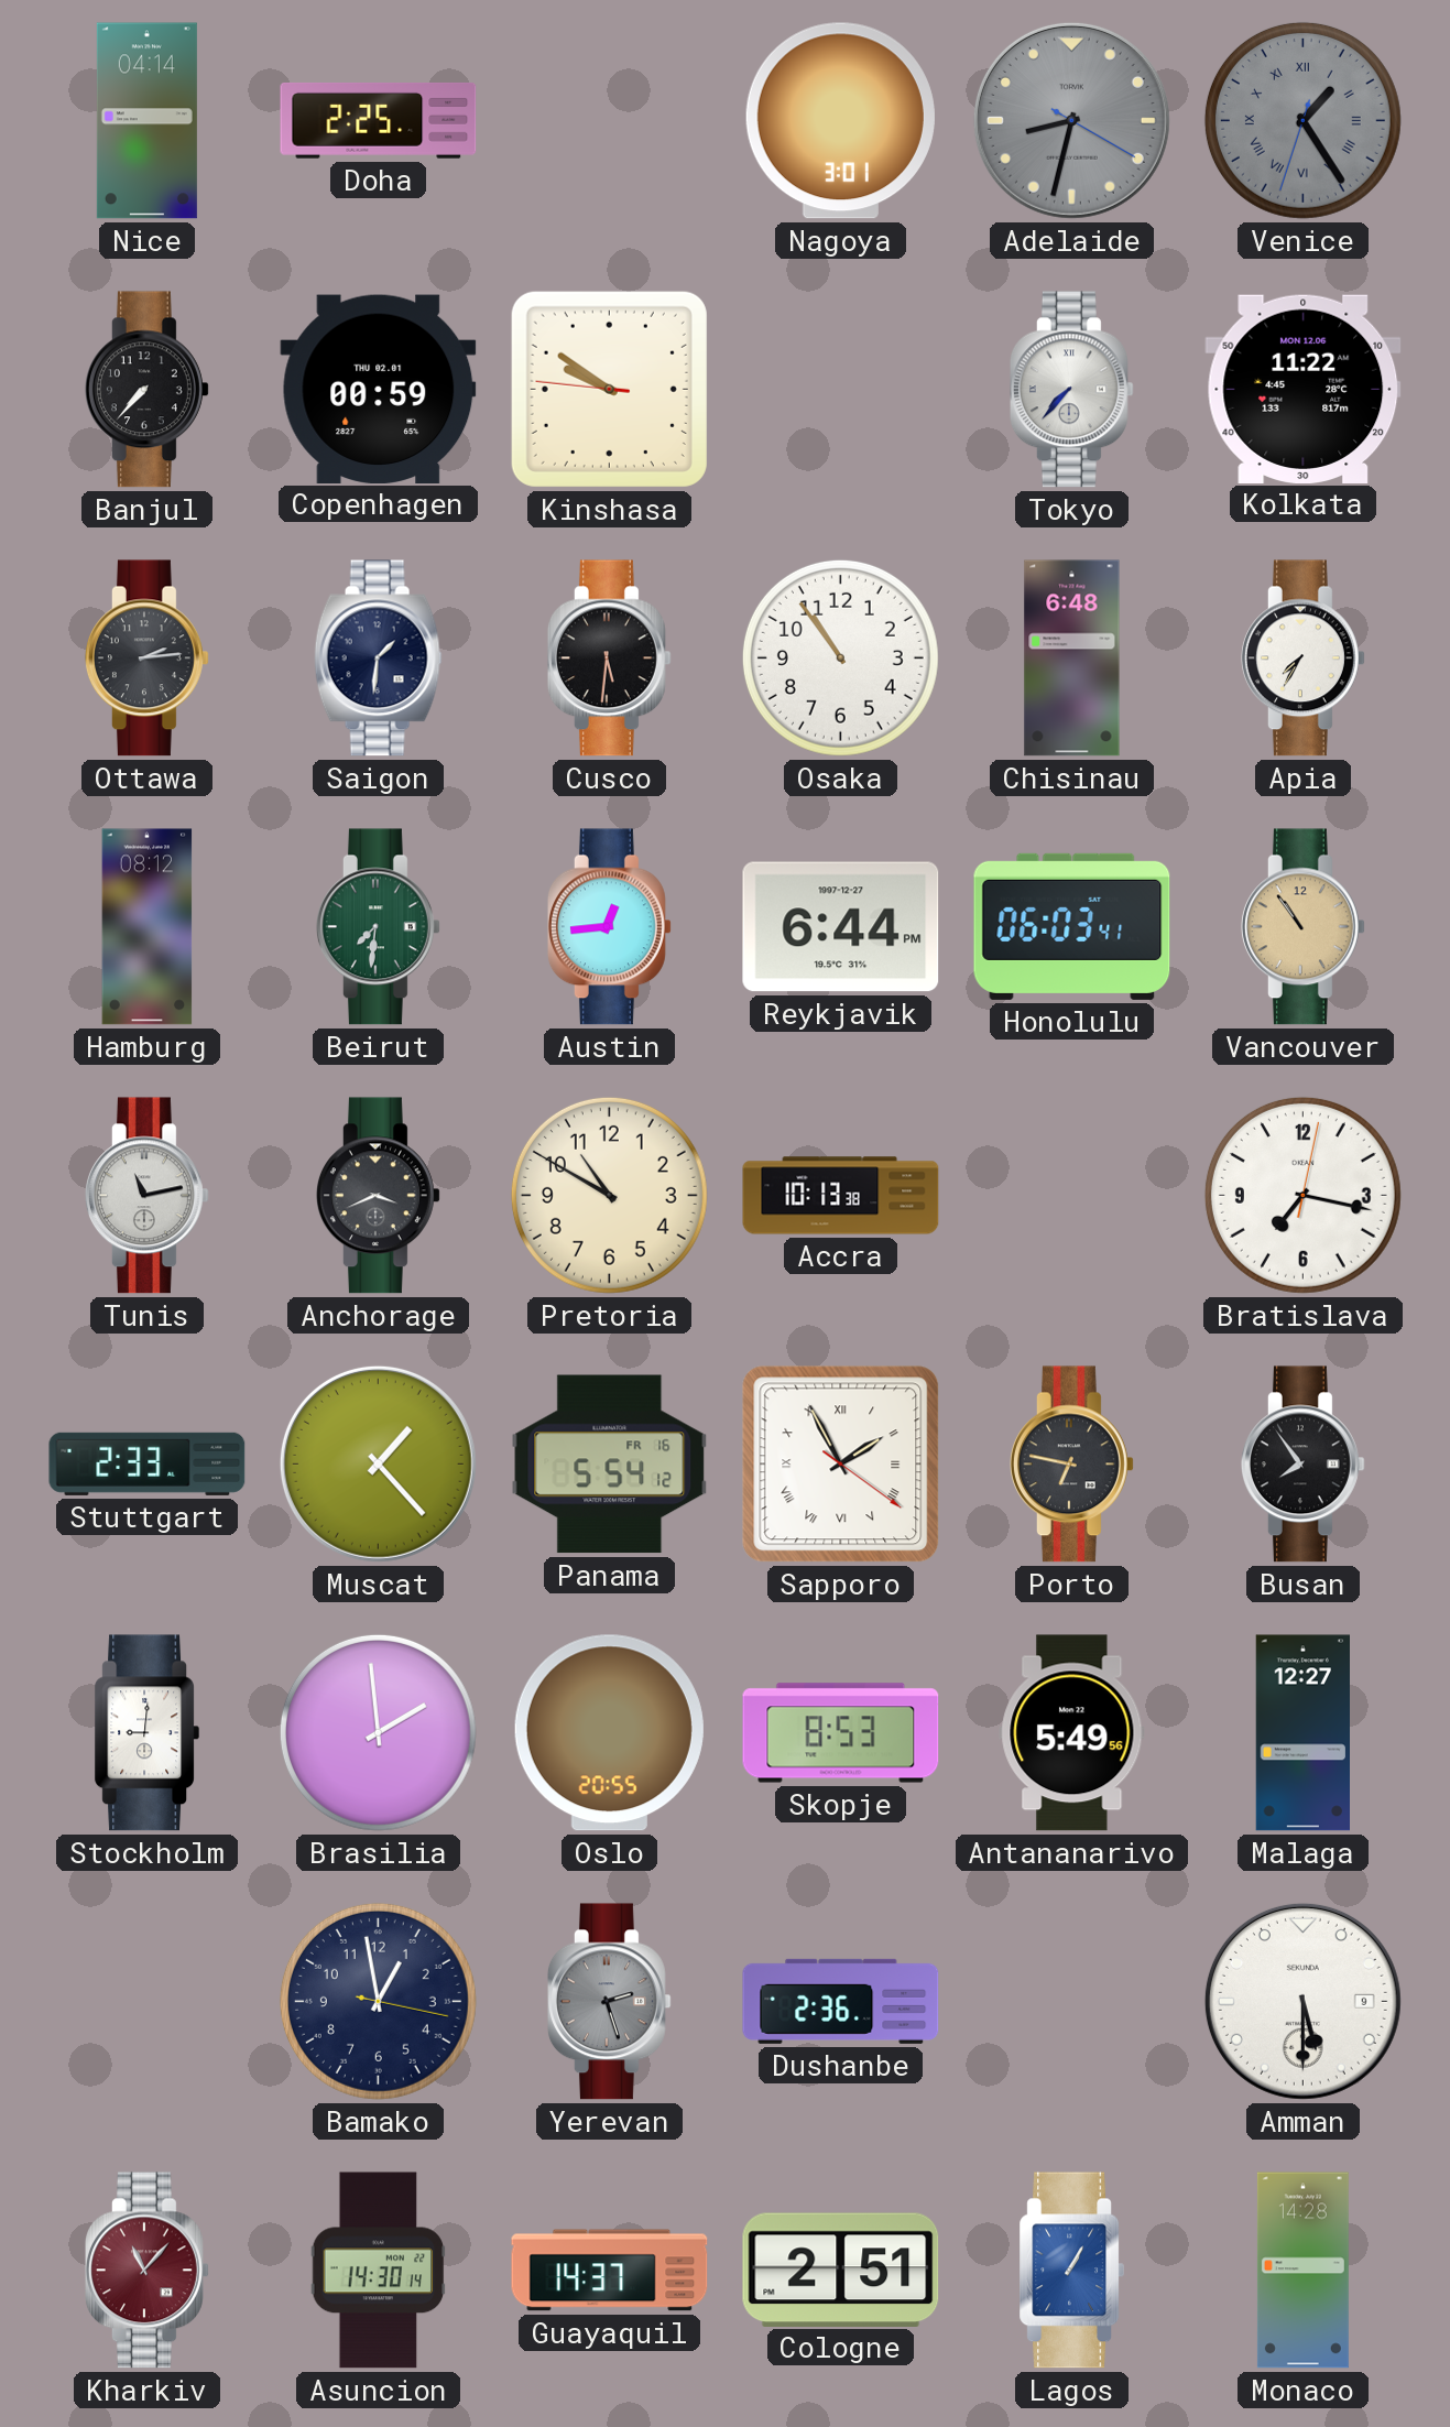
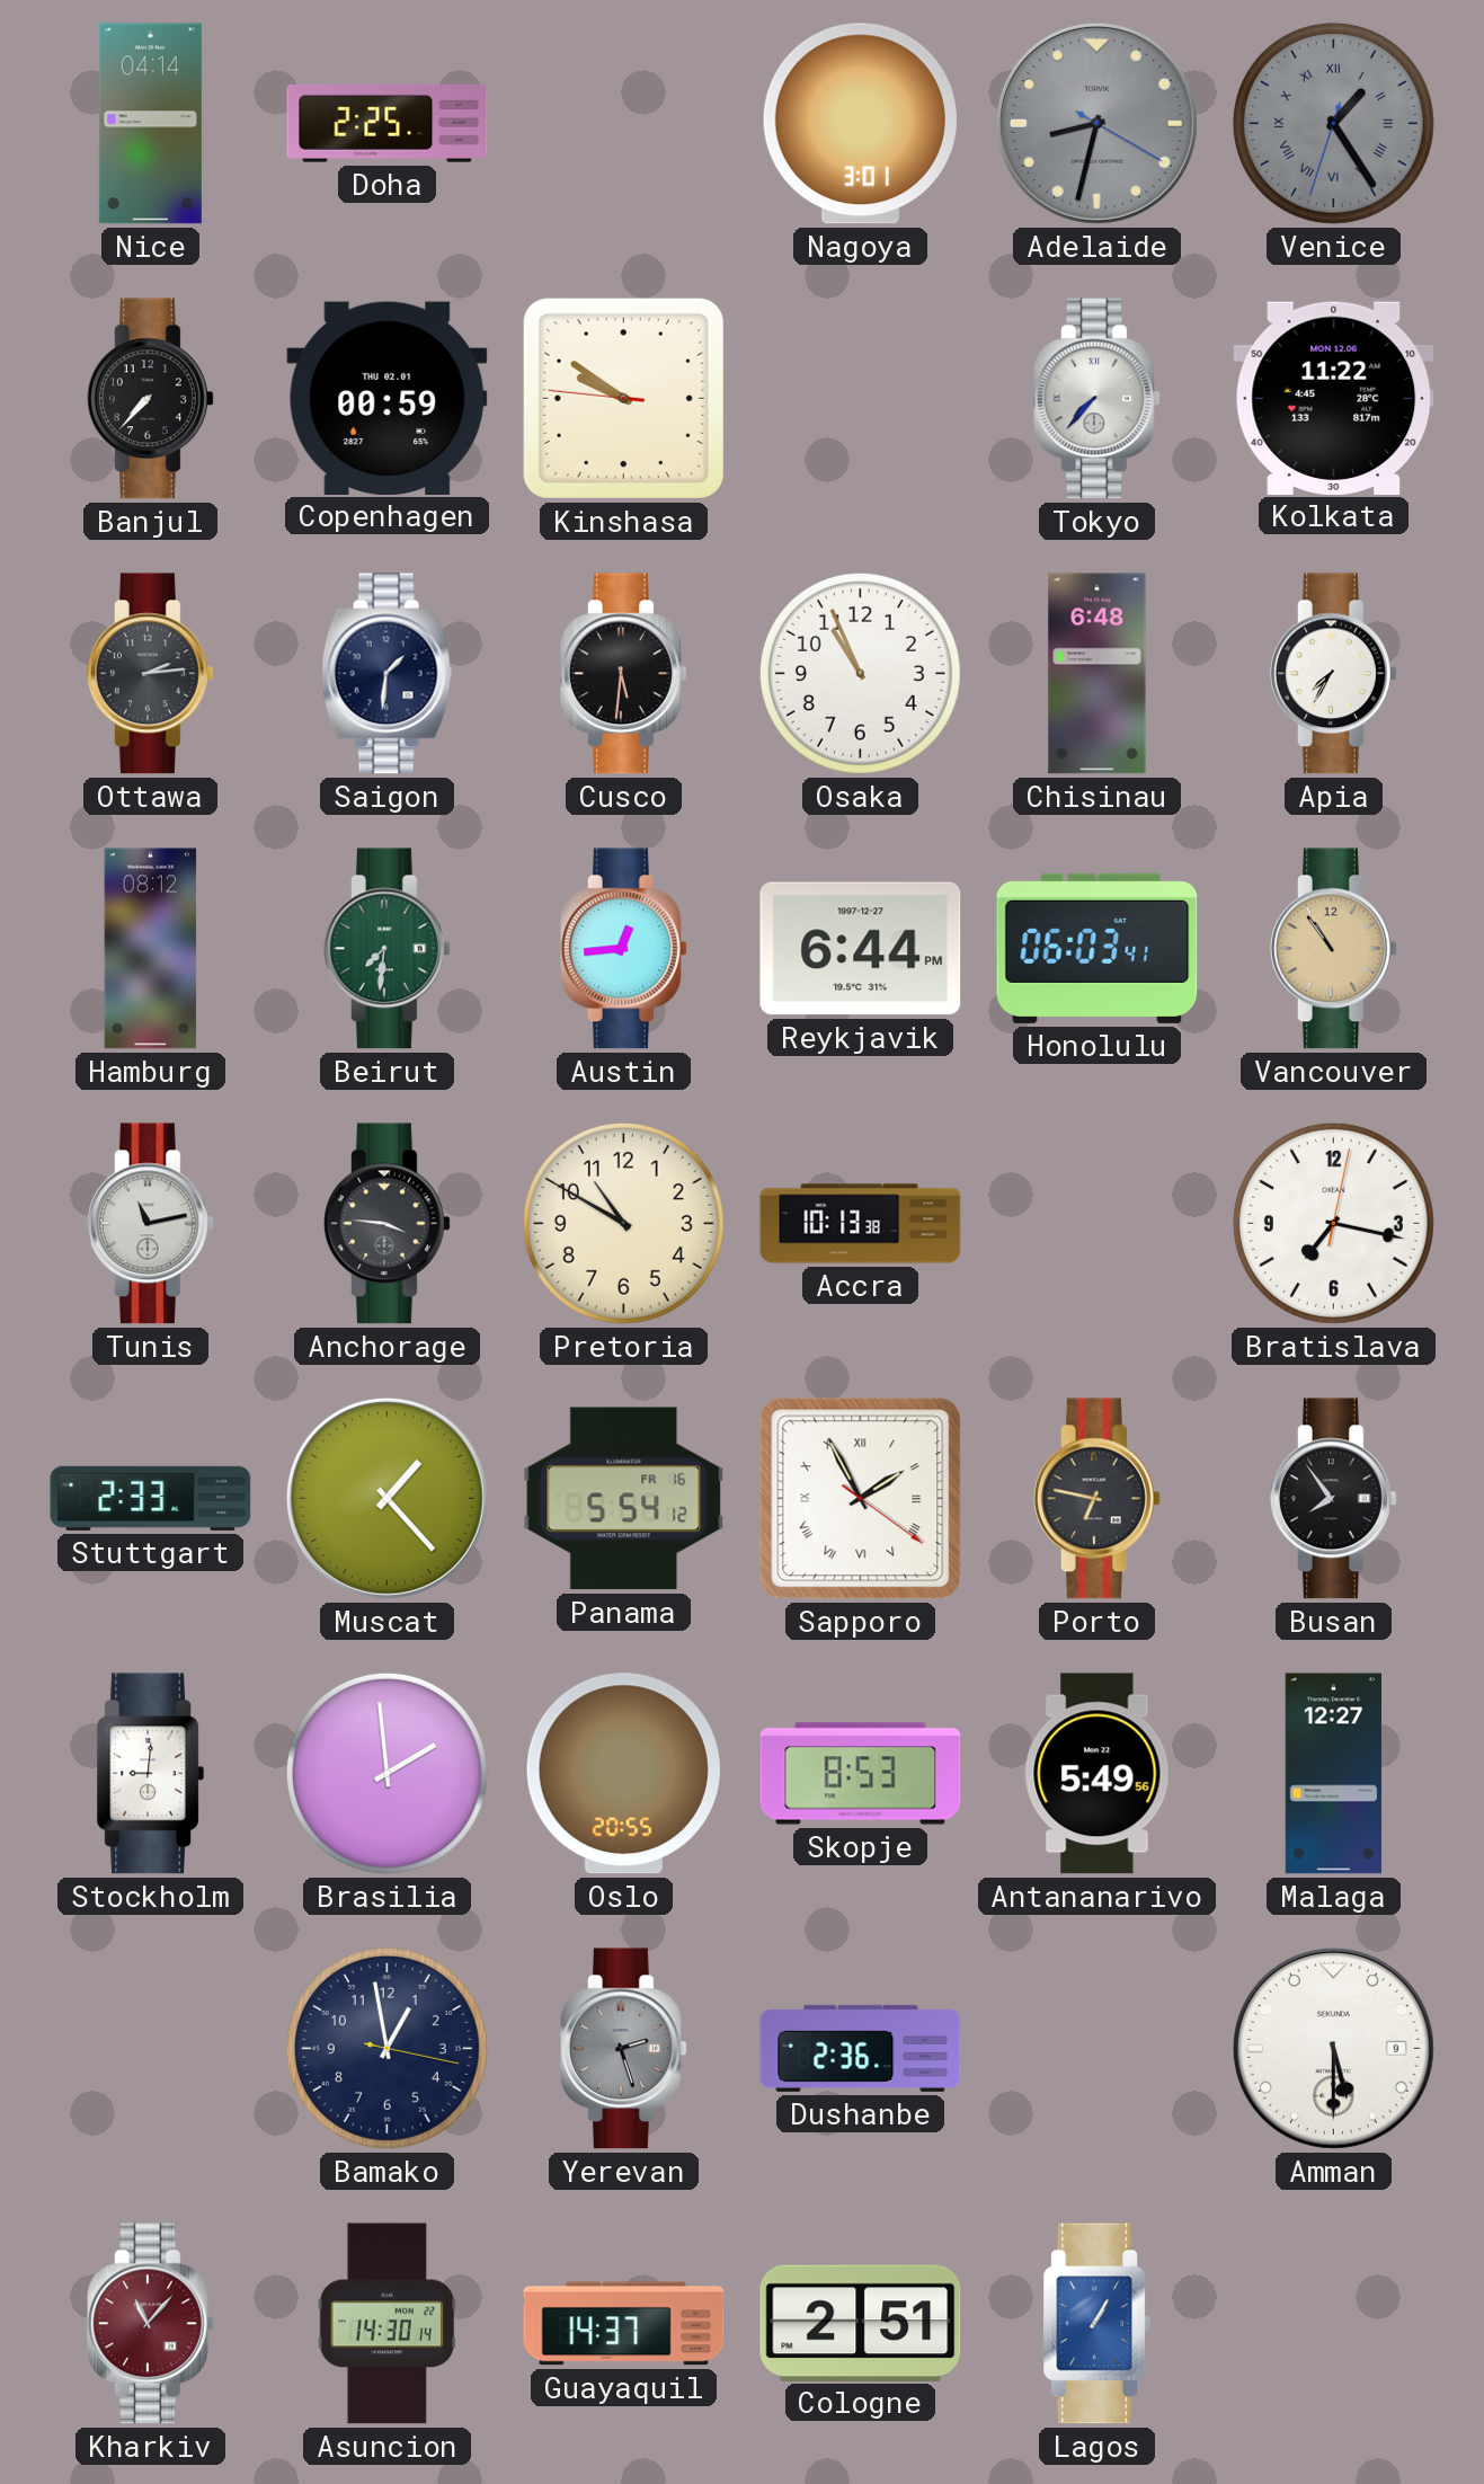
Osaka: 10:54 -> 10:56
Anchorage: 3:41 -> 3:46
Monaco: 14:28 -> none
